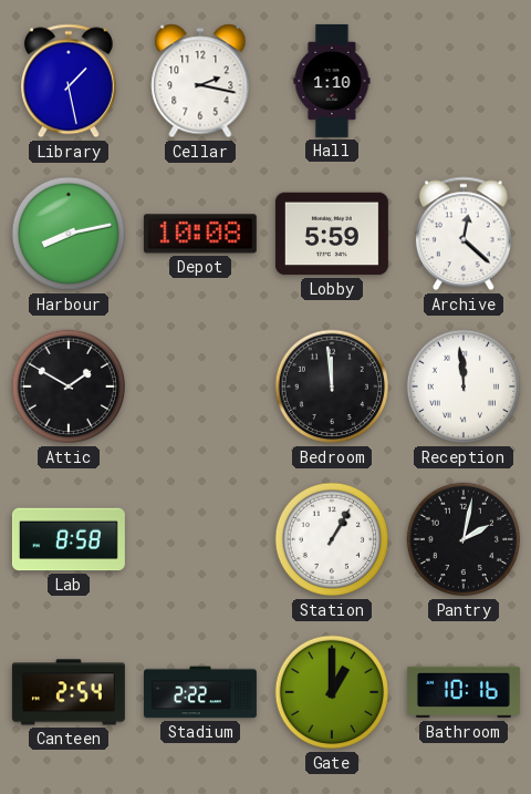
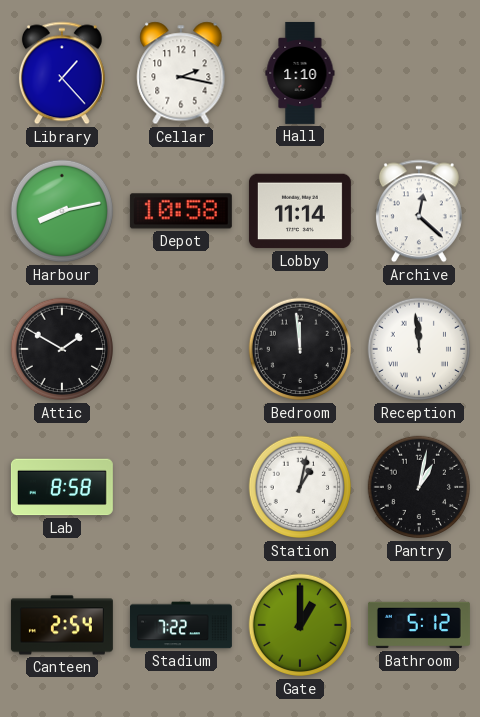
Library: 1:28 -> 1:23
Depot: 10:08 -> 10:58
Lobby: 5:59 -> 11:14
Station: 1:05 -> 1:02
Pantry: 2:02 -> 1:02
Stadium: 2:22 -> 7:22
Bathroom: 10:16 -> 5:12
